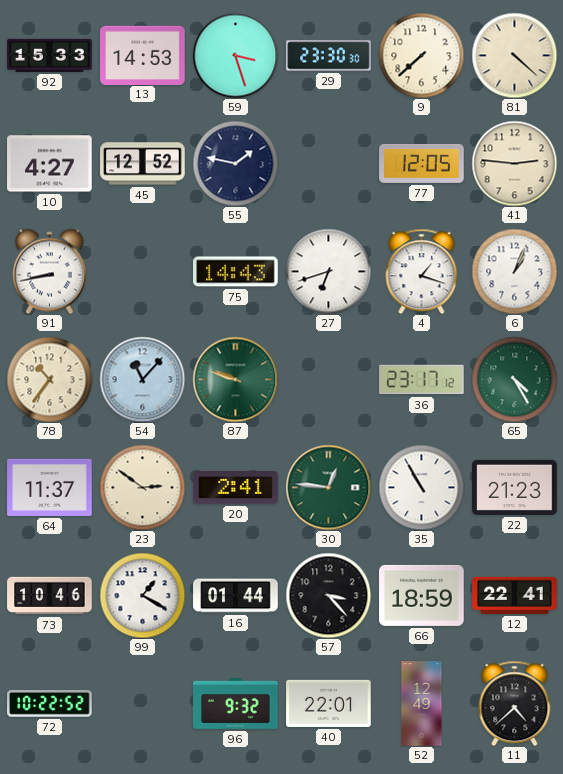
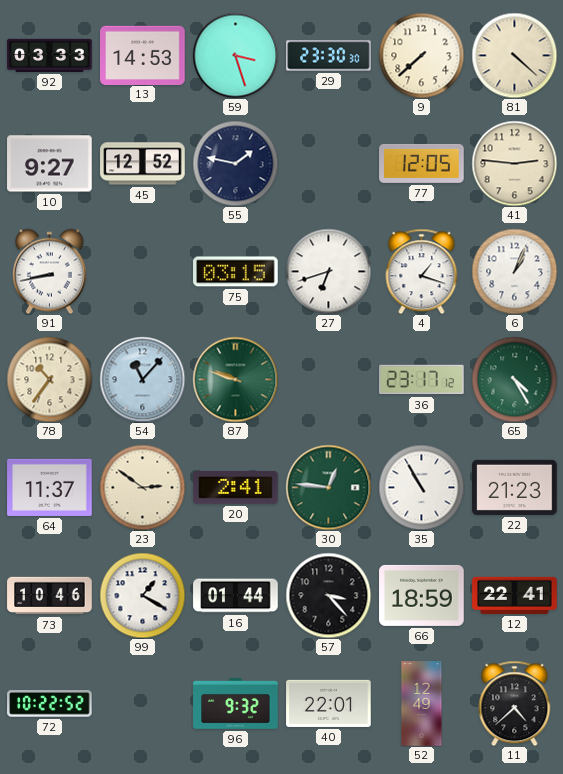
92: 15:33 -> 03:33
10: 4:27 -> 9:27
75: 14:43 -> 03:15
